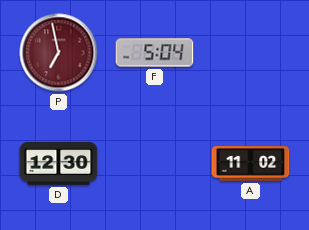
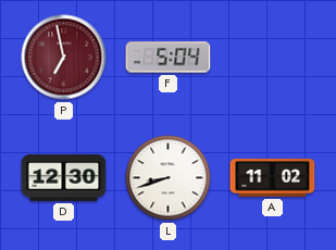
L: none -> 8:42
